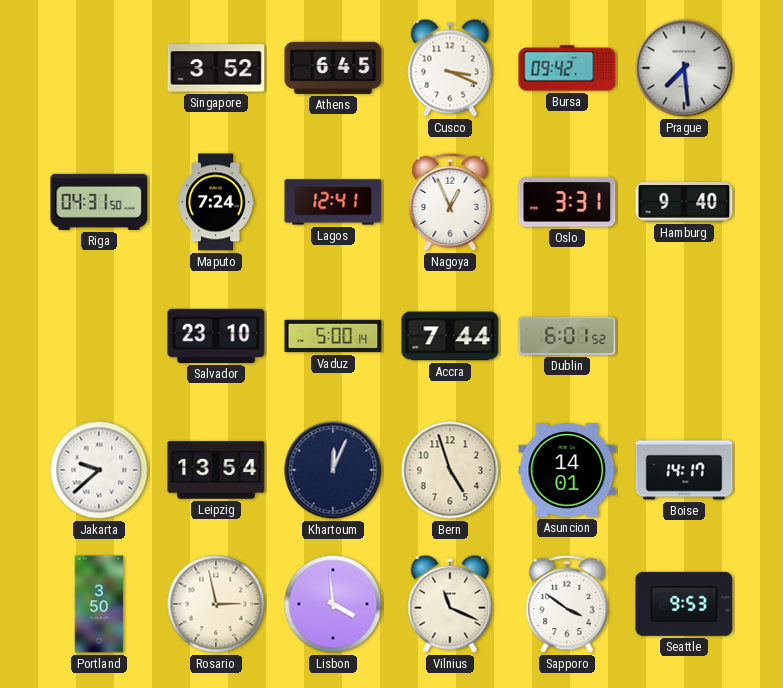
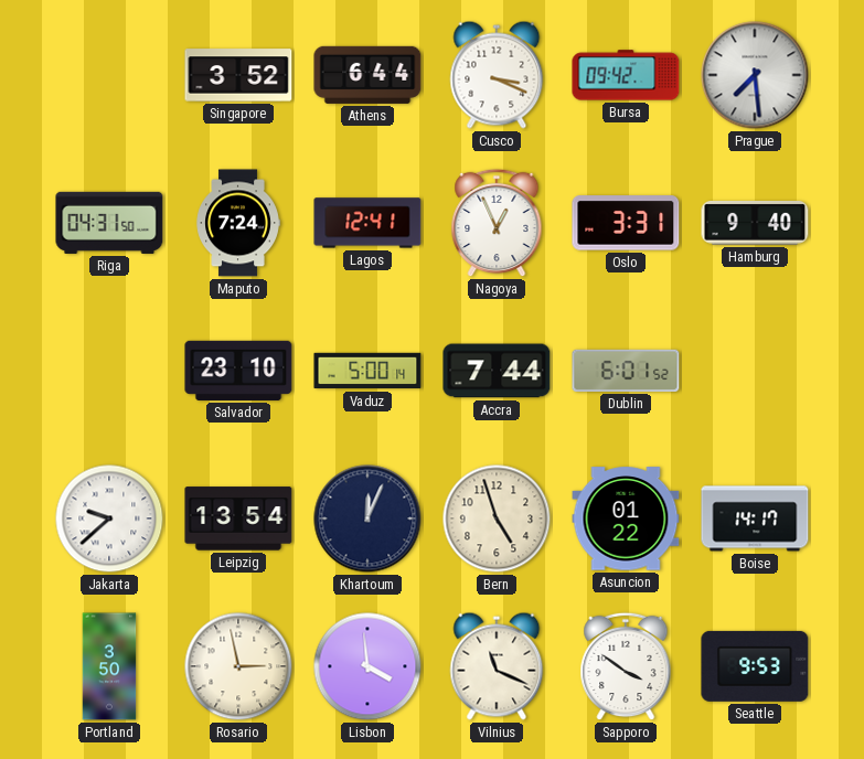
Athens: 6:45 -> 6:44
Asuncion: 14:01 -> 01:22
